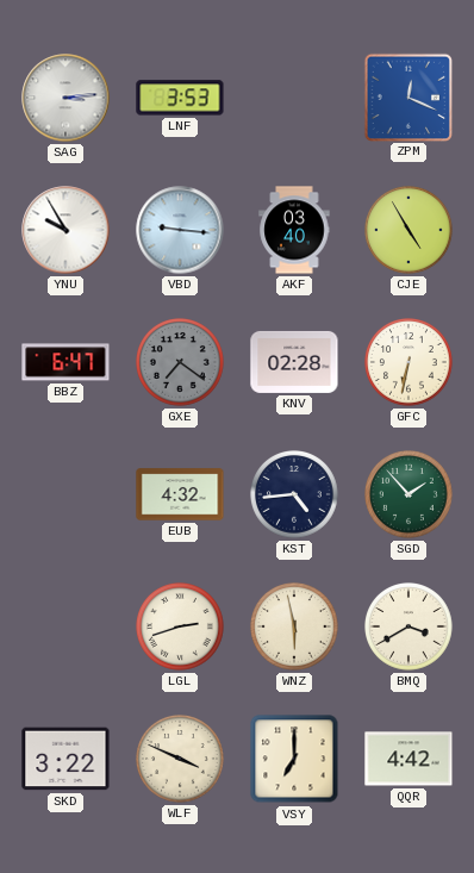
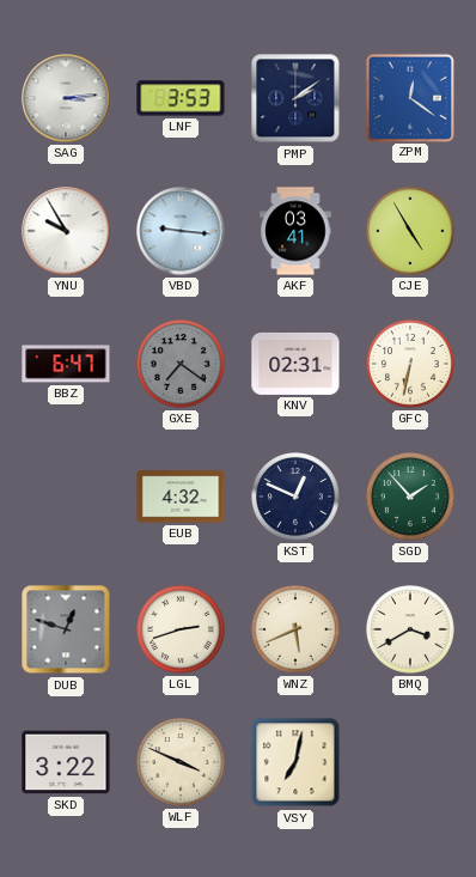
PMP: none -> 2:09
ZPM: 12:19 -> 12:21
AKF: 03:40 -> 03:41
KNV: 02:28 -> 02:31
KST: 4:44 -> 12:49
DUB: none -> 12:48
WNZ: 5:58 -> 5:41
VSY: 7:00 -> 7:02
QQR: 4:42 -> none
